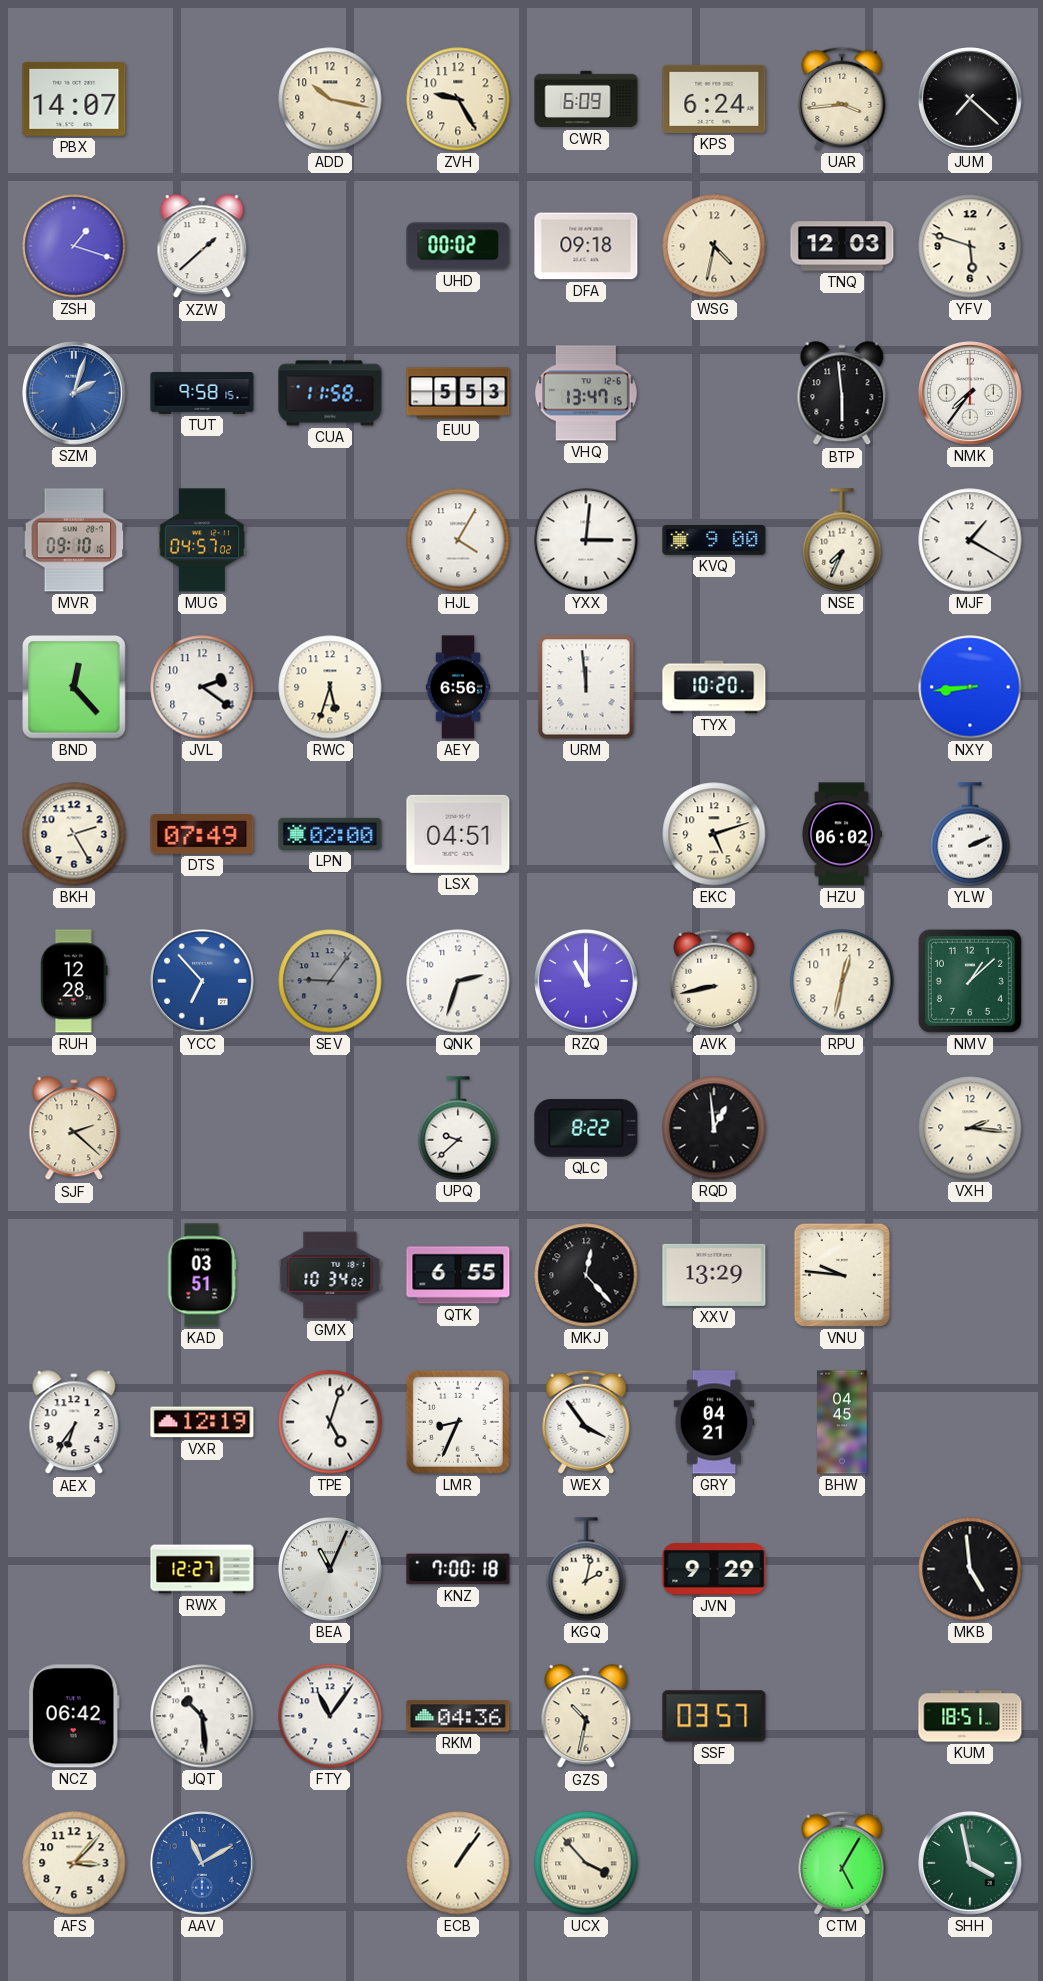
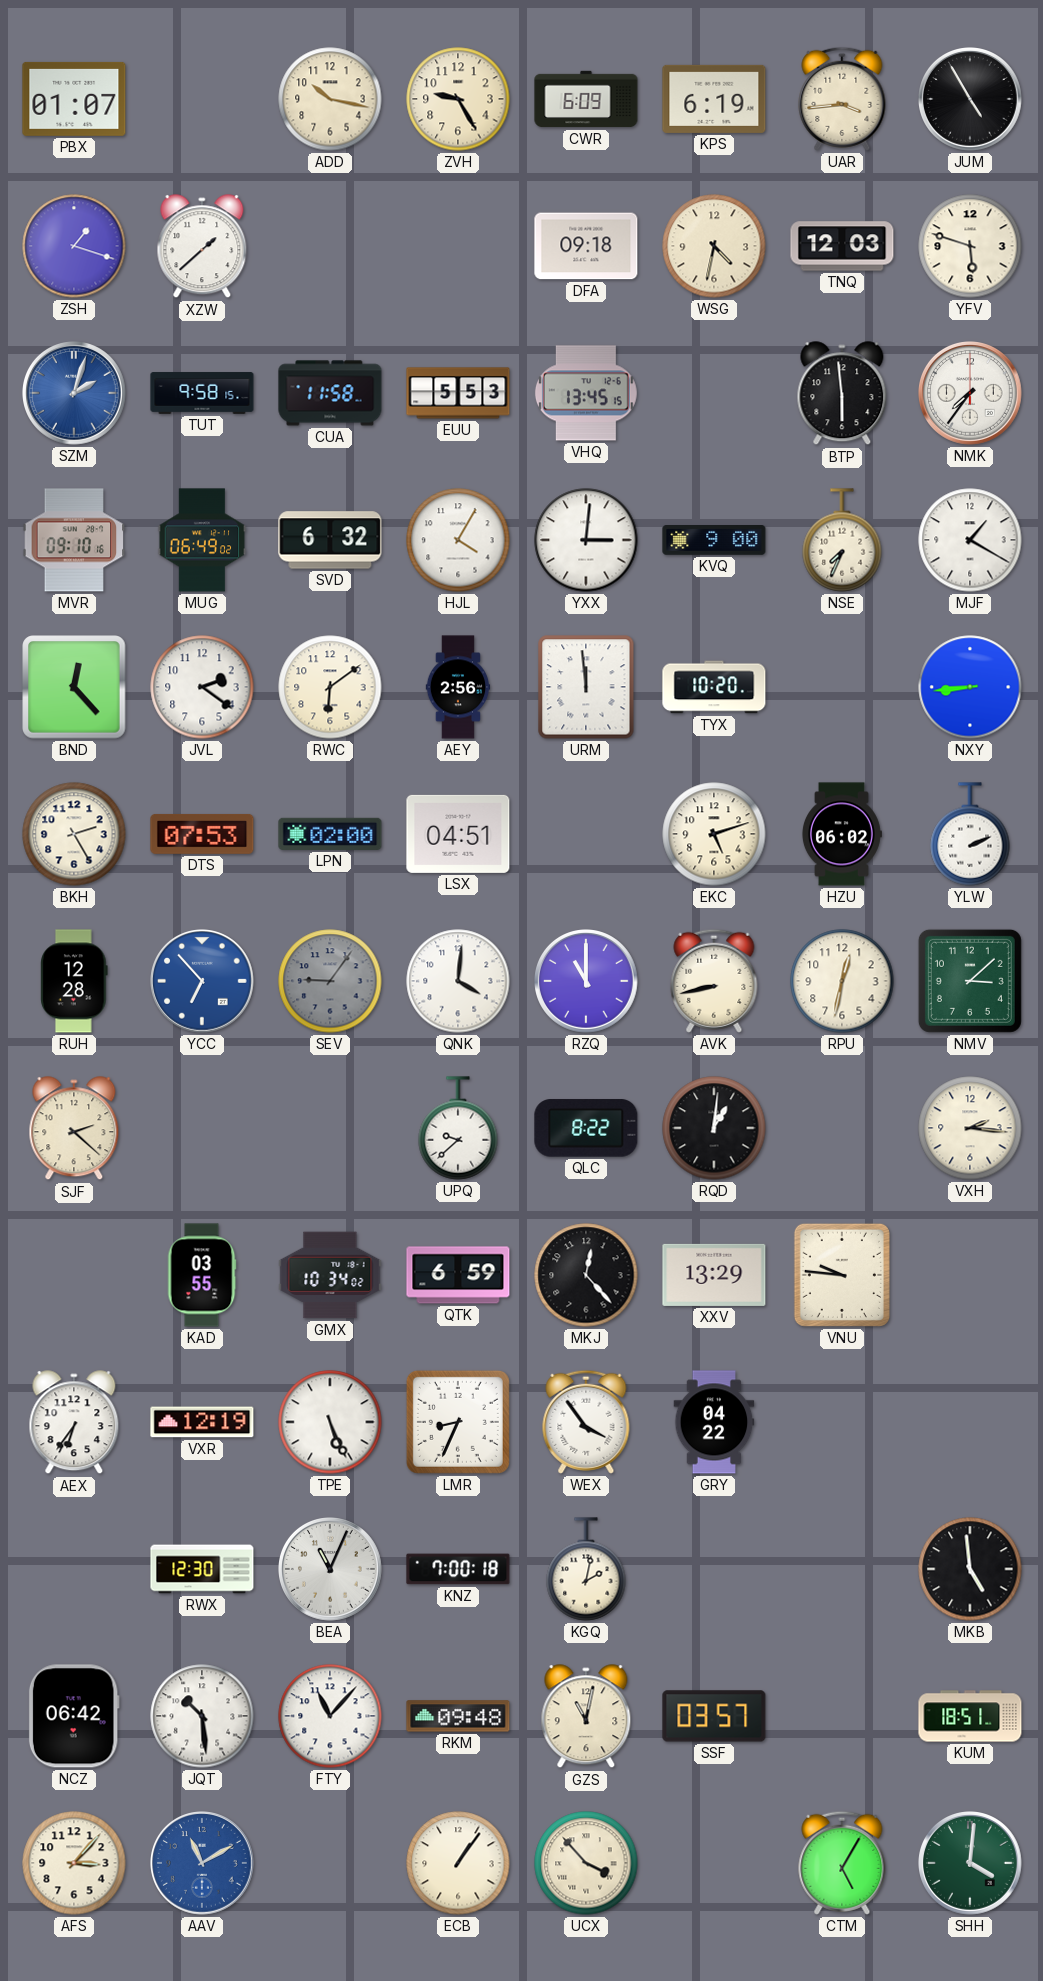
PBX: 14:07 -> 01:07
KPS: 6:24 -> 6:19
JUM: 7:22 -> 4:55
UHD: 00:02 -> none
VHQ: 13:47 -> 13:45
MUG: 04:57 -> 06:49
SVD: none -> 6:32
RWC: 5:33 -> 6:09
AEY: 6:56 -> 2:56
DTS: 07:49 -> 07:53
QNK: 2:33 -> 4:01
NMV: 1:08 -> 3:08
RQD: 12:59 -> 1:01
KAD: 03:51 -> 03:55
QTK: 6:55 -> 6:59
TPE: 5:03 -> 5:26
GRY: 04:21 -> 04:22
BHW: 04:45 -> none
RWX: 12:27 -> 12:30
JVN: 9:29 -> none
FTY: 11:06 -> 11:07
RKM: 04:36 -> 09:48
GZS: 10:32 -> 11:02
SHH: 3:58 -> 4:01
